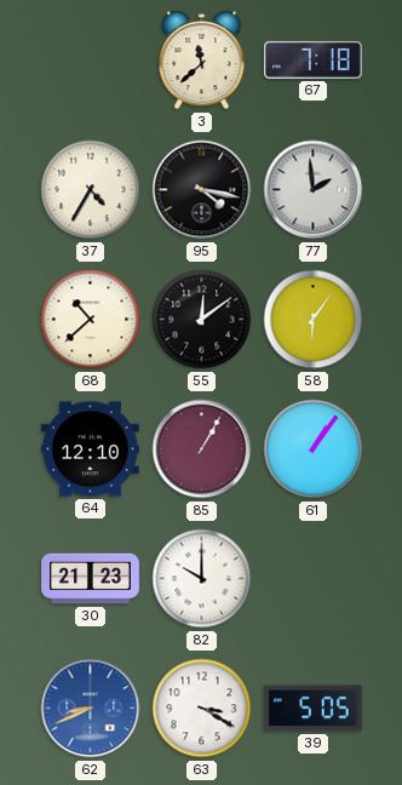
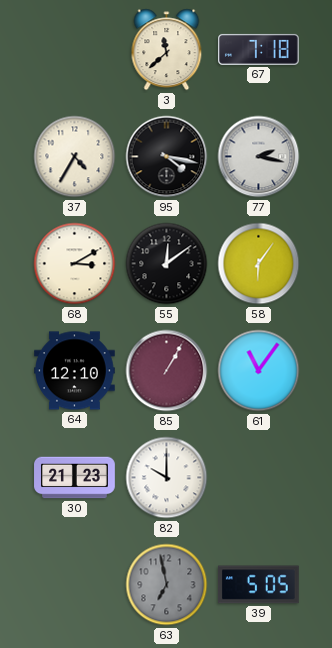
77: 1:59 -> 2:17
68: 10:38 -> 3:10
61: 1:06 -> 11:06
62: 8:41 -> none
63: 3:20 -> 6:58
63 dial: white -> grey
